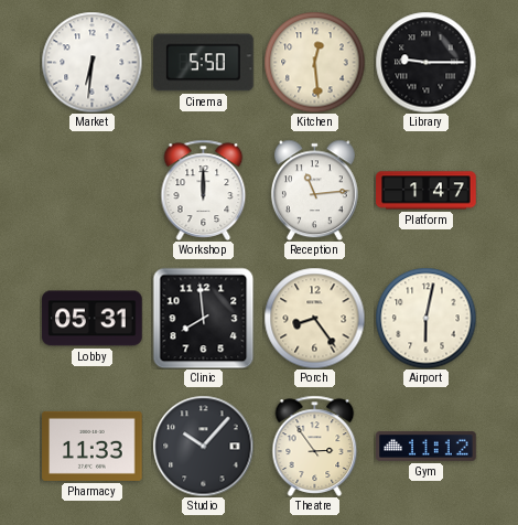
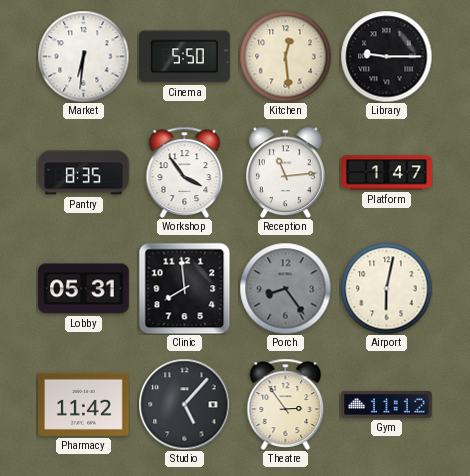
Pantry: none -> 8:35
Workshop: 12:00 -> 3:54
Porch dial: cream -> grey
Pharmacy: 11:33 -> 11:42
Studio: 10:07 -> 5:07
